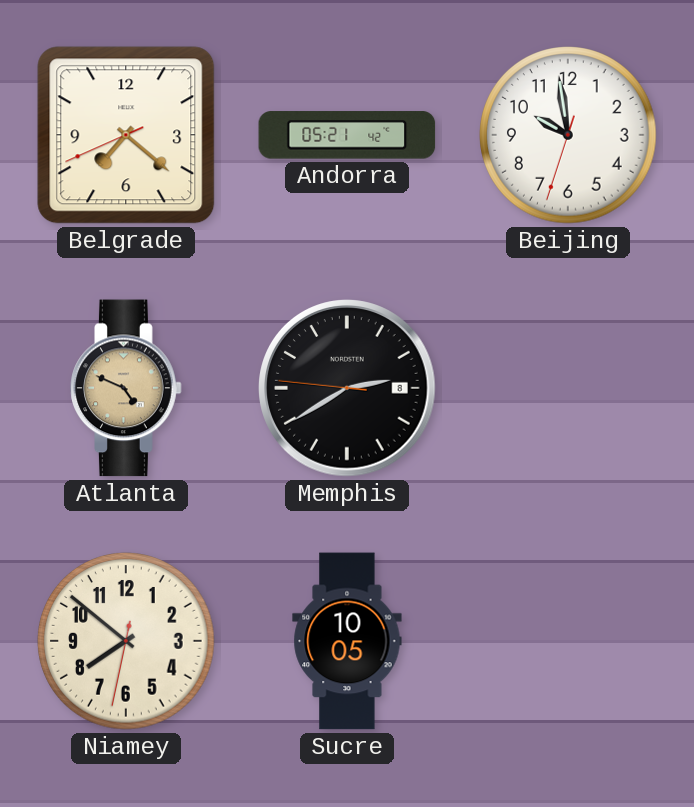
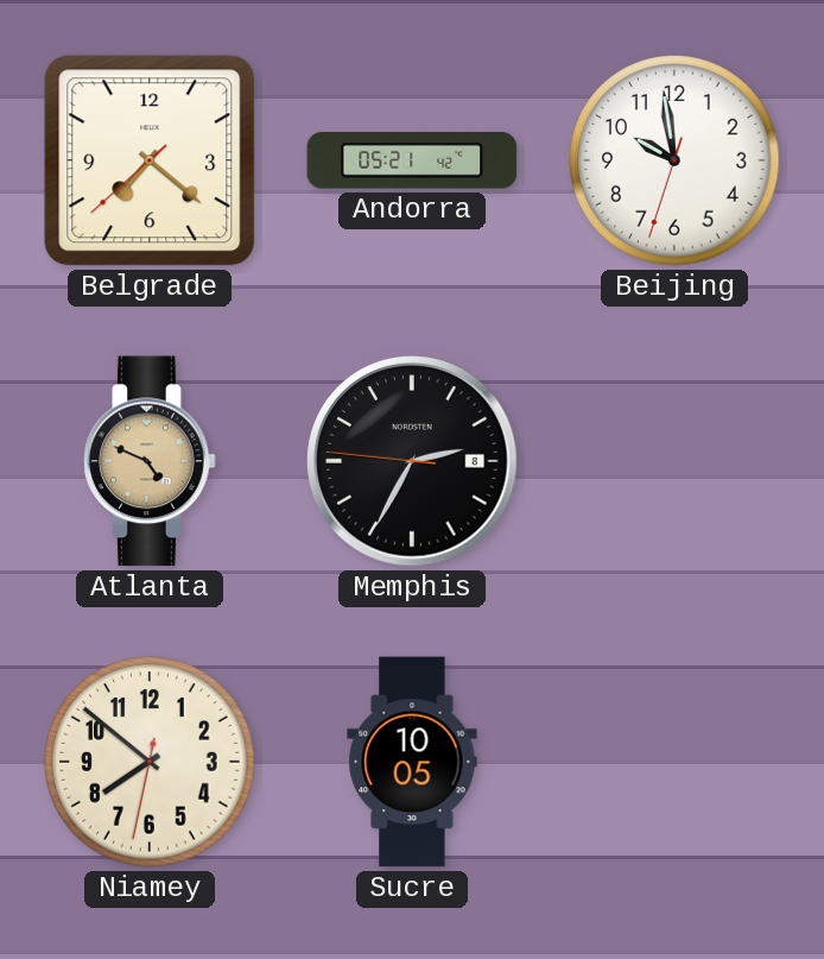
Belgrade: 7:21:41 -> 7:21:38
Memphis: 2:39 -> 2:34
